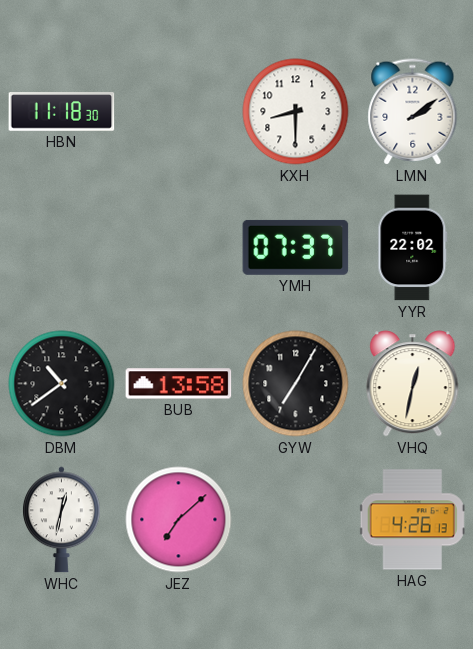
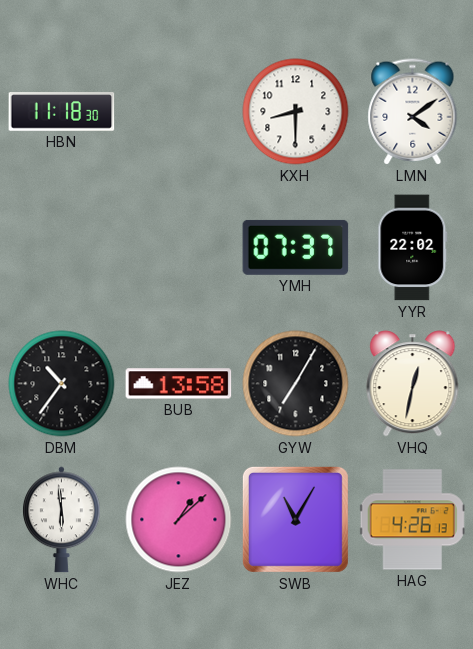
LMN: 2:09 -> 4:09
DBM: 10:39 -> 10:36
WHC: 12:32 -> 5:59
JEZ: 7:08 -> 1:08
SWB: none -> 11:05
